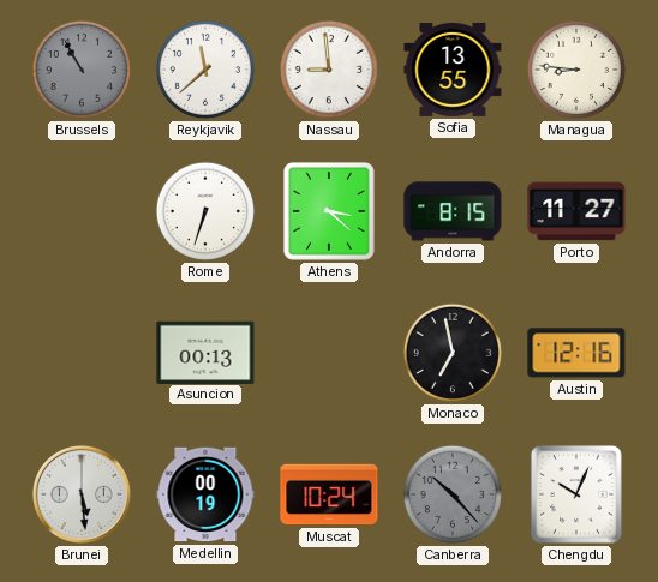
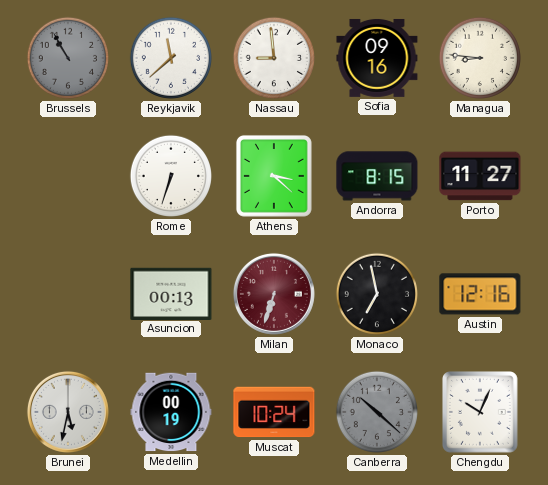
Sofia: 13:55 -> 09:16
Milan: none -> 6:33
Brunei: 5:29 -> 5:32
Canberra: 10:23 -> 10:22
